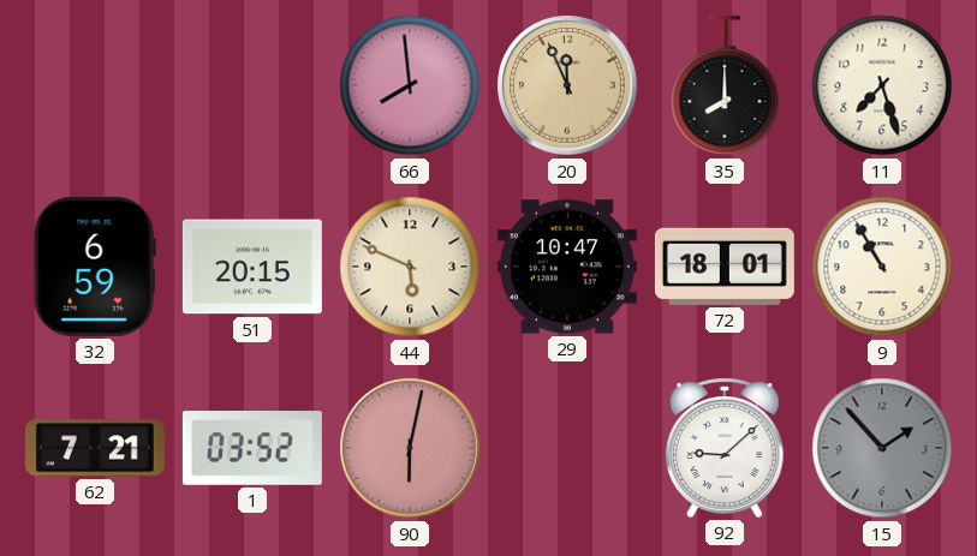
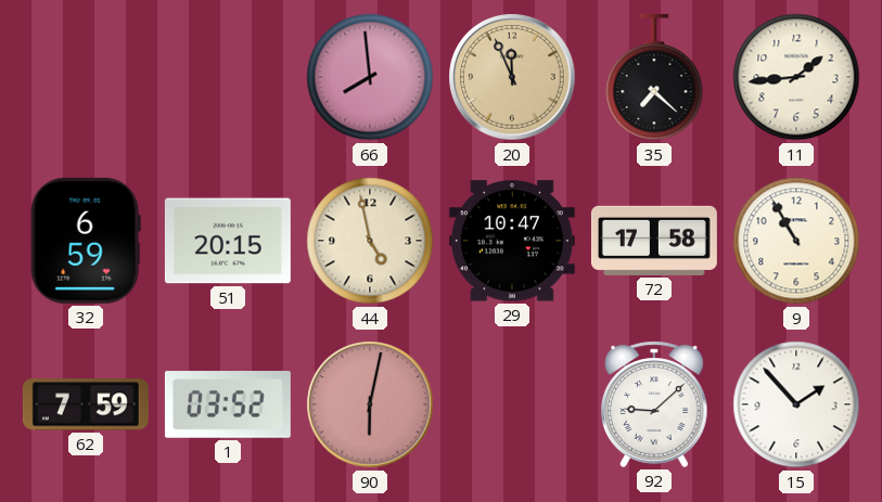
35: 8:00 -> 7:22
11: 7:27 -> 1:44
44: 5:49 -> 4:58
72: 18:01 -> 17:58
62: 7:21 -> 7:59
15 dial: grey -> white
